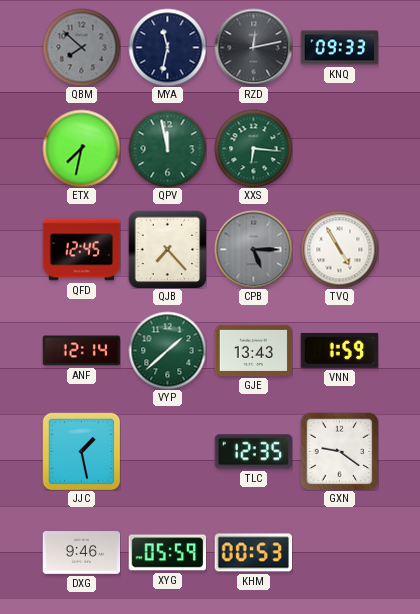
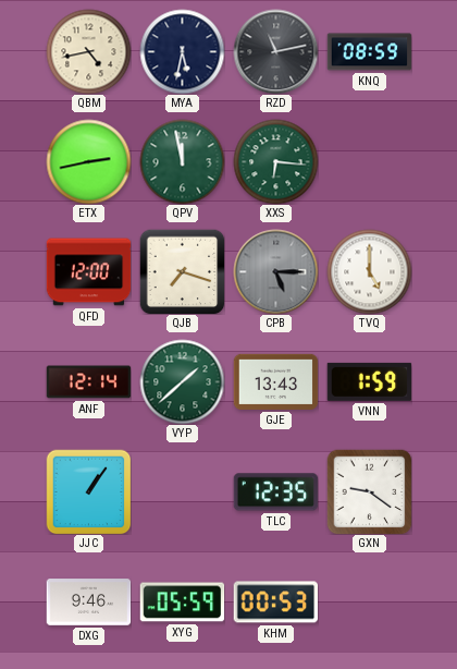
QBM: 7:52 -> 4:43
QBM dial: grey -> cream
MYA: 11:32 -> 5:32
RZD: 12:13 -> 11:13
KNQ: 09:33 -> 08:59
ETX: 7:32 -> 2:43
QFD: 12:45 -> 12:00
QJB: 7:23 -> 7:18
TVQ: 4:55 -> 5:00
JJC: 1:28 -> 1:06
